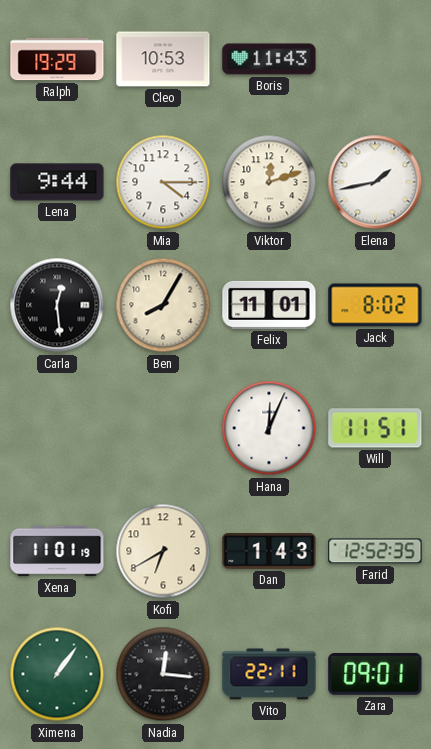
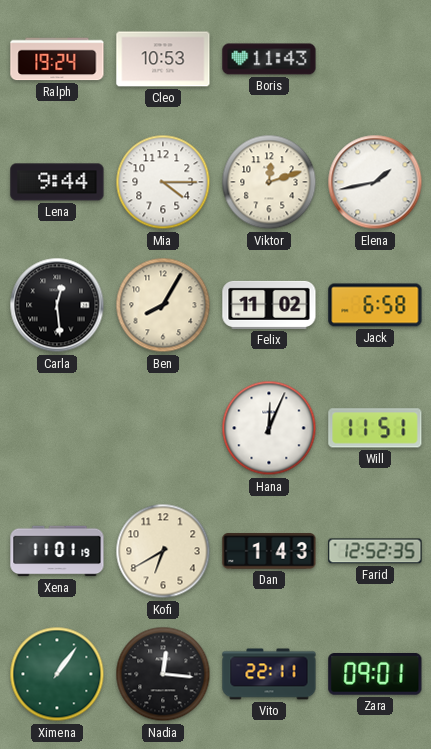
Ralph: 19:29 -> 19:24
Felix: 11:01 -> 11:02
Jack: 8:02 -> 6:58
